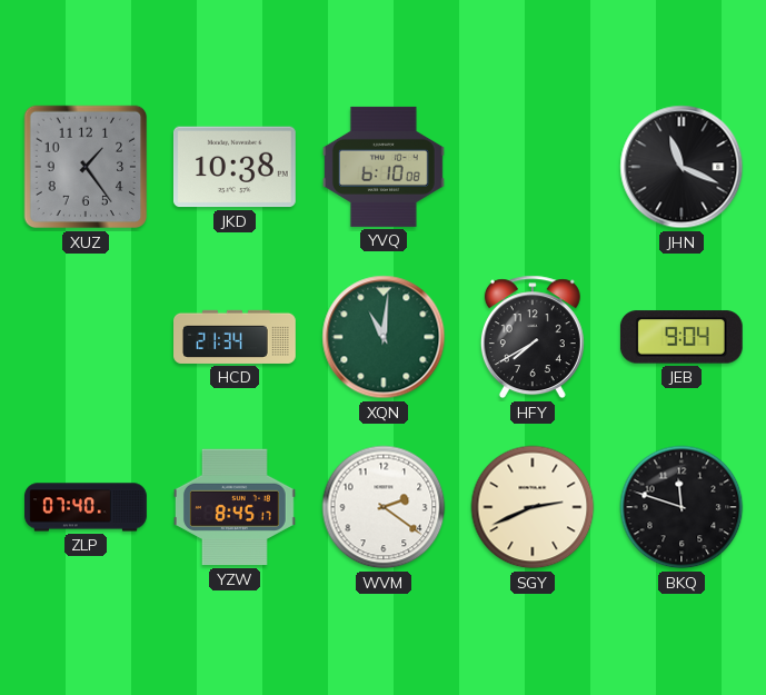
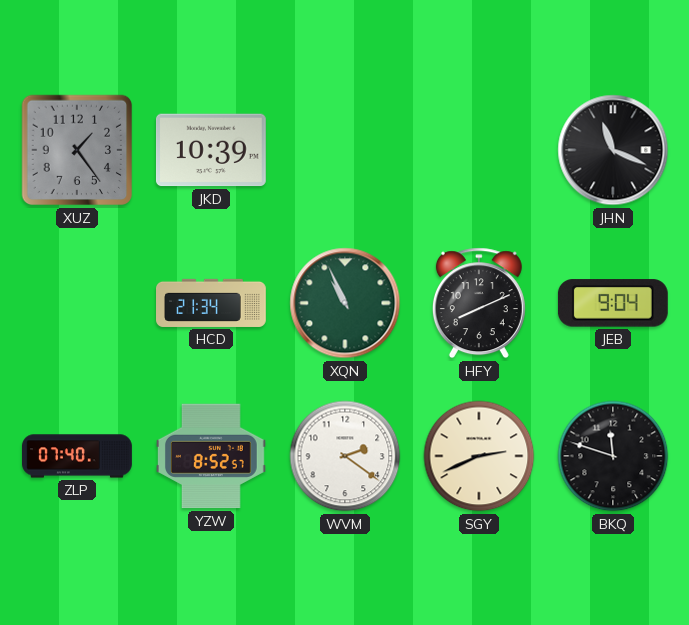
JKD: 10:38 -> 10:39
YVQ: 6:10 -> none
XQN: 11:01 -> 10:56
HFY: 7:40 -> 8:11
YZW: 8:45 -> 8:52
